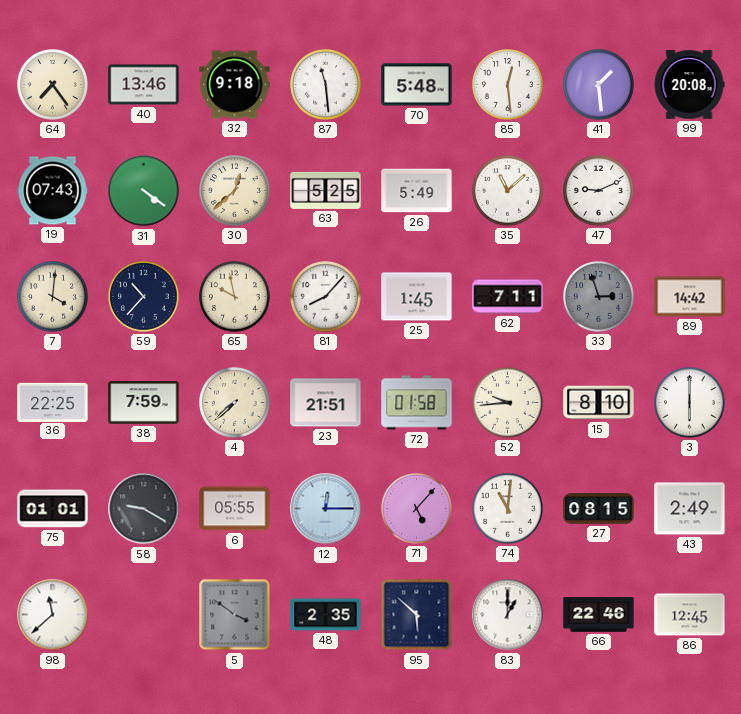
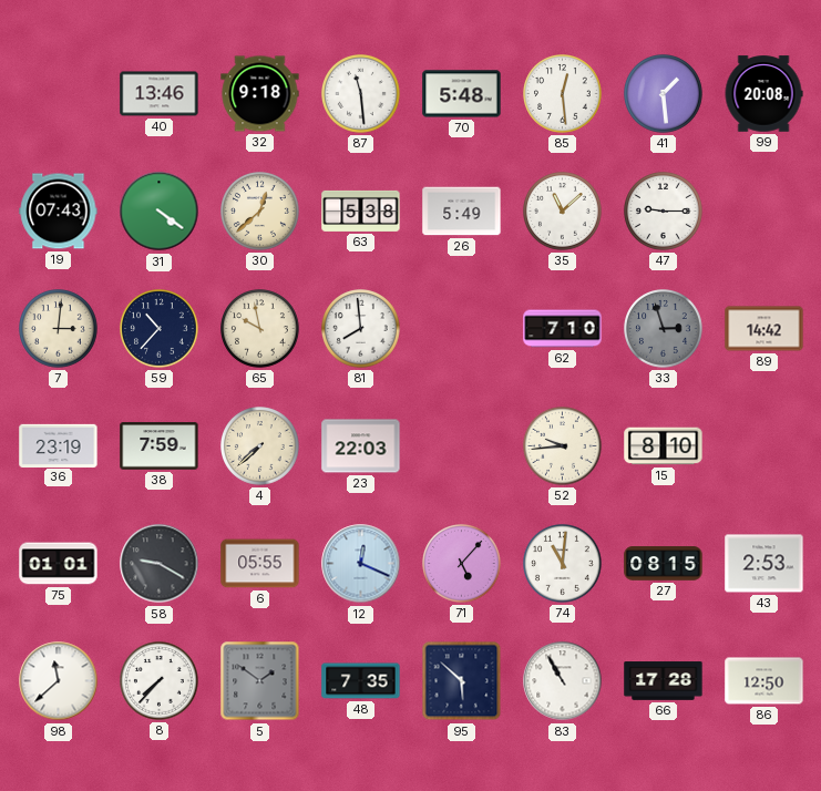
64: 7:24 -> none
63: 5:25 -> 5:38
47: 9:11 -> 9:15
7: 4:01 -> 3:01
81: 8:07 -> 7:59
25: 1:45 -> none
62: 7:11 -> 7:10
36: 22:25 -> 23:19
23: 21:51 -> 22:03
72: 01:58 -> none
3: 6:00 -> none
12: 12:15 -> 12:19
43: 2:49 -> 2:53
8: none -> 7:37
5: 3:51 -> 1:51
48: 2:35 -> 7:35
83: 1:00 -> 10:55
66: 22:46 -> 17:28
86: 12:45 -> 12:50
